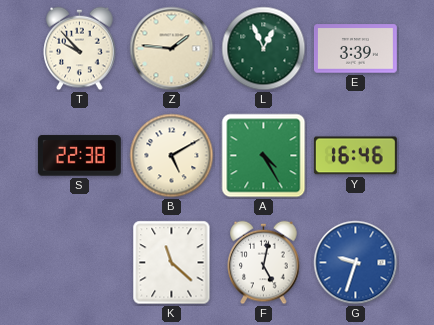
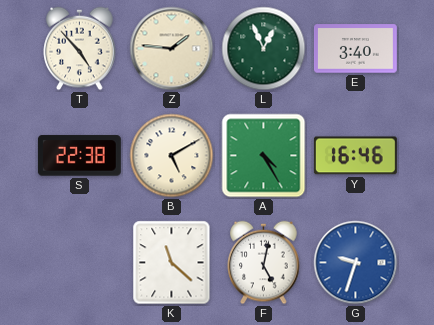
T: 9:53 -> 4:53
E: 3:39 -> 3:40
